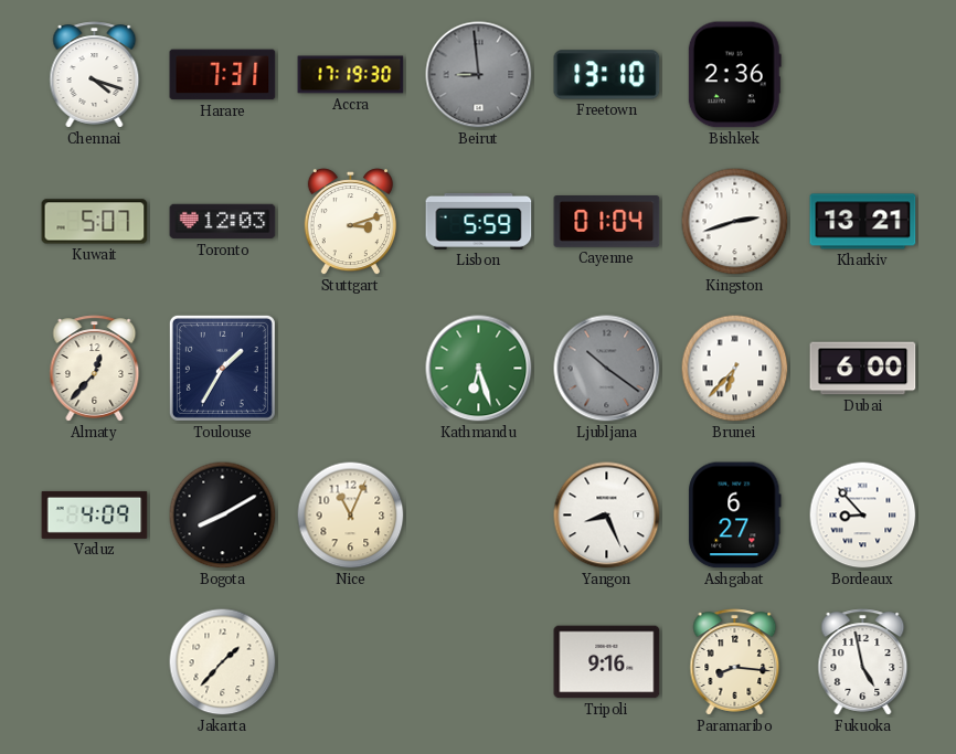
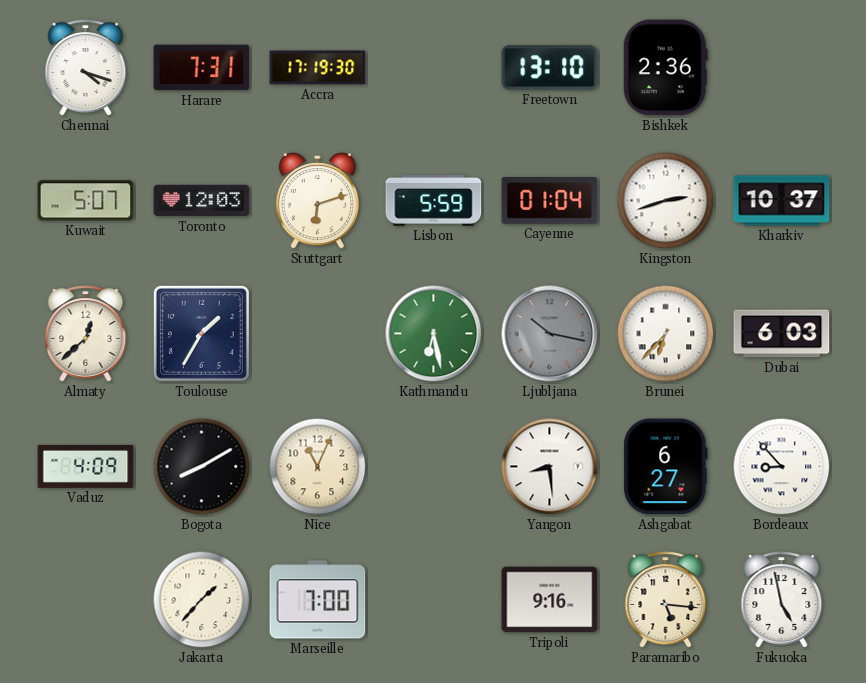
Beirut: 8:59 -> none
Stuttgart: 3:12 -> 6:12
Kharkiv: 13:21 -> 10:37
Almaty: 12:37 -> 12:38
Kathmandu: 6:27 -> 6:28
Ljubljana: 10:21 -> 10:17
Dubai: 6:00 -> 6:03
Yangon: 8:26 -> 8:29
Marseille: none -> 7:00
Paramaribo: 8:16 -> 5:16
